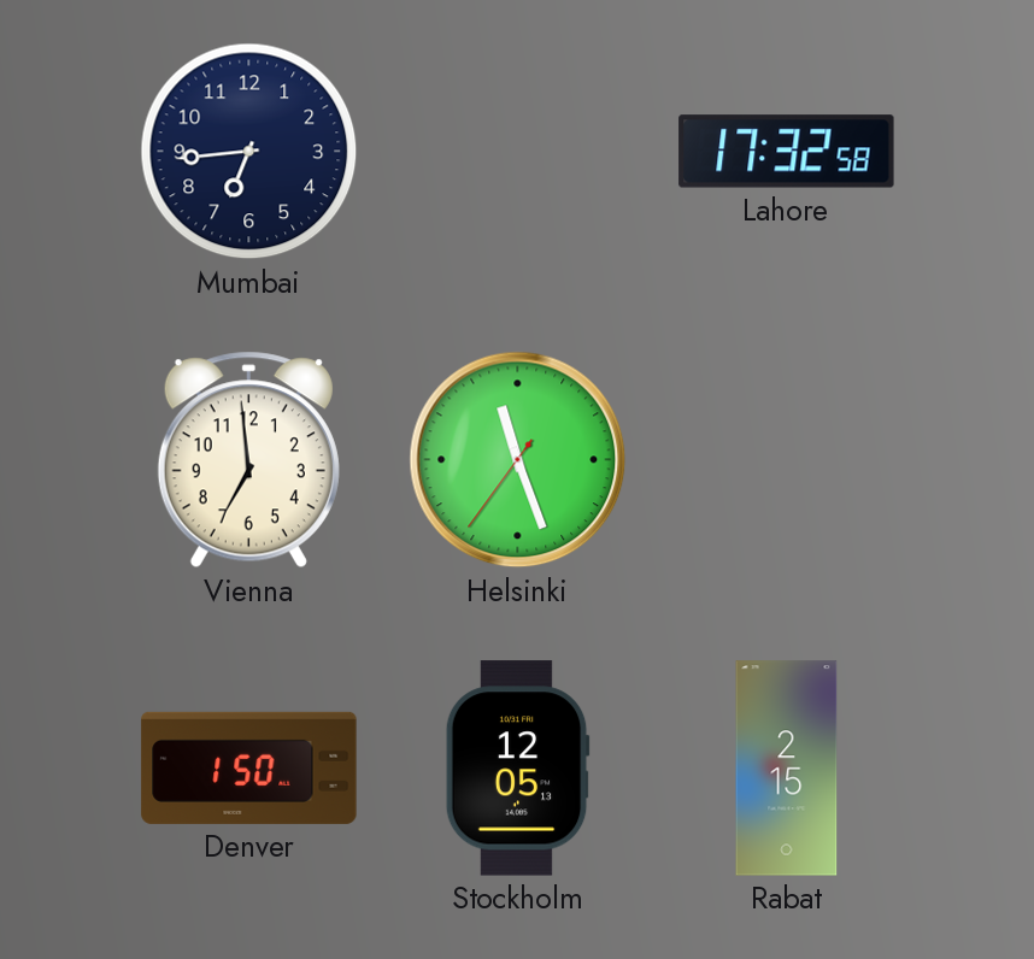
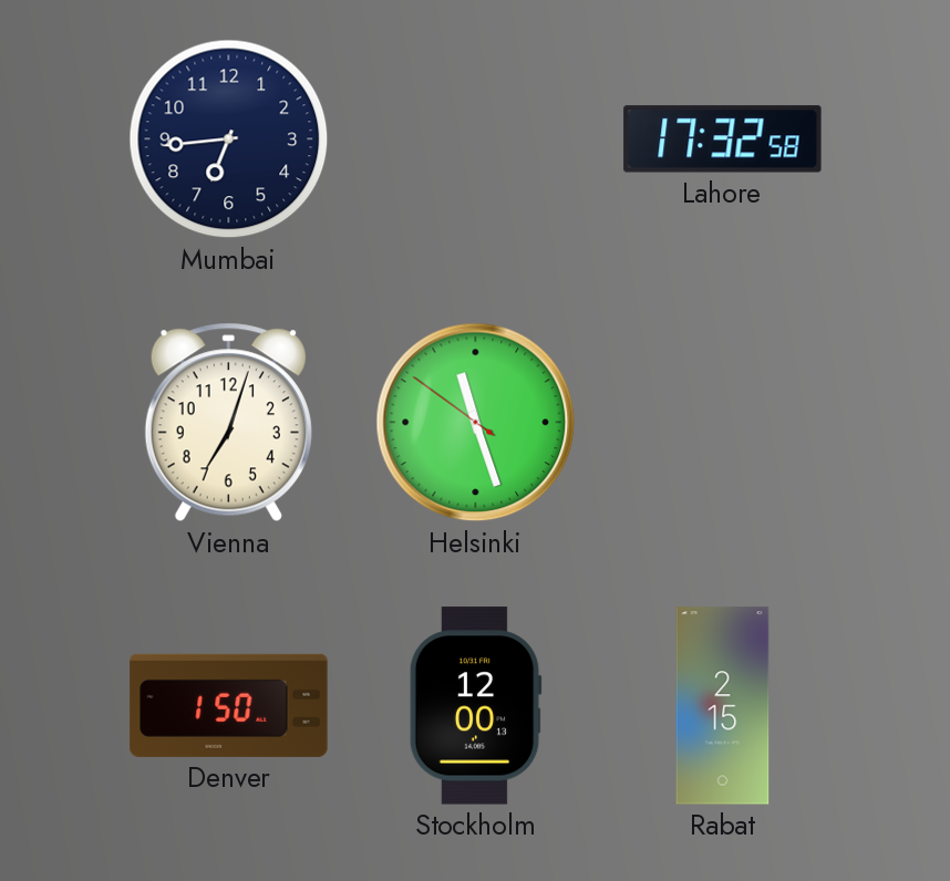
Vienna: 6:59 -> 7:03
Helsinki: 11:26:36 -> 11:26:51
Stockholm: 12:05 -> 12:00
